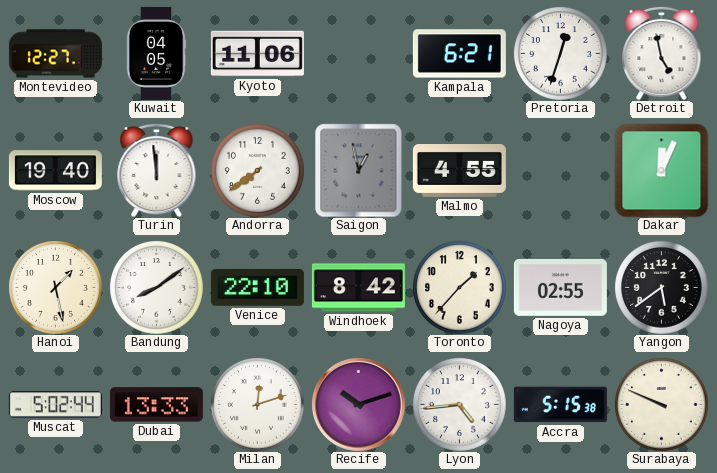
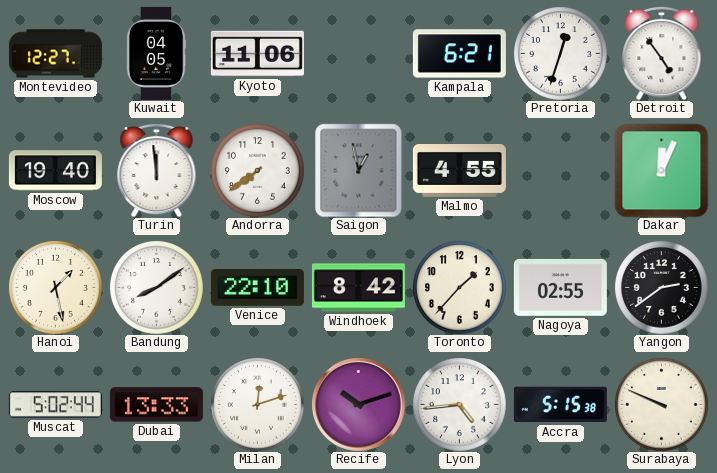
Detroit: 4:58 -> 4:54
Yangon: 5:39 -> 2:39
